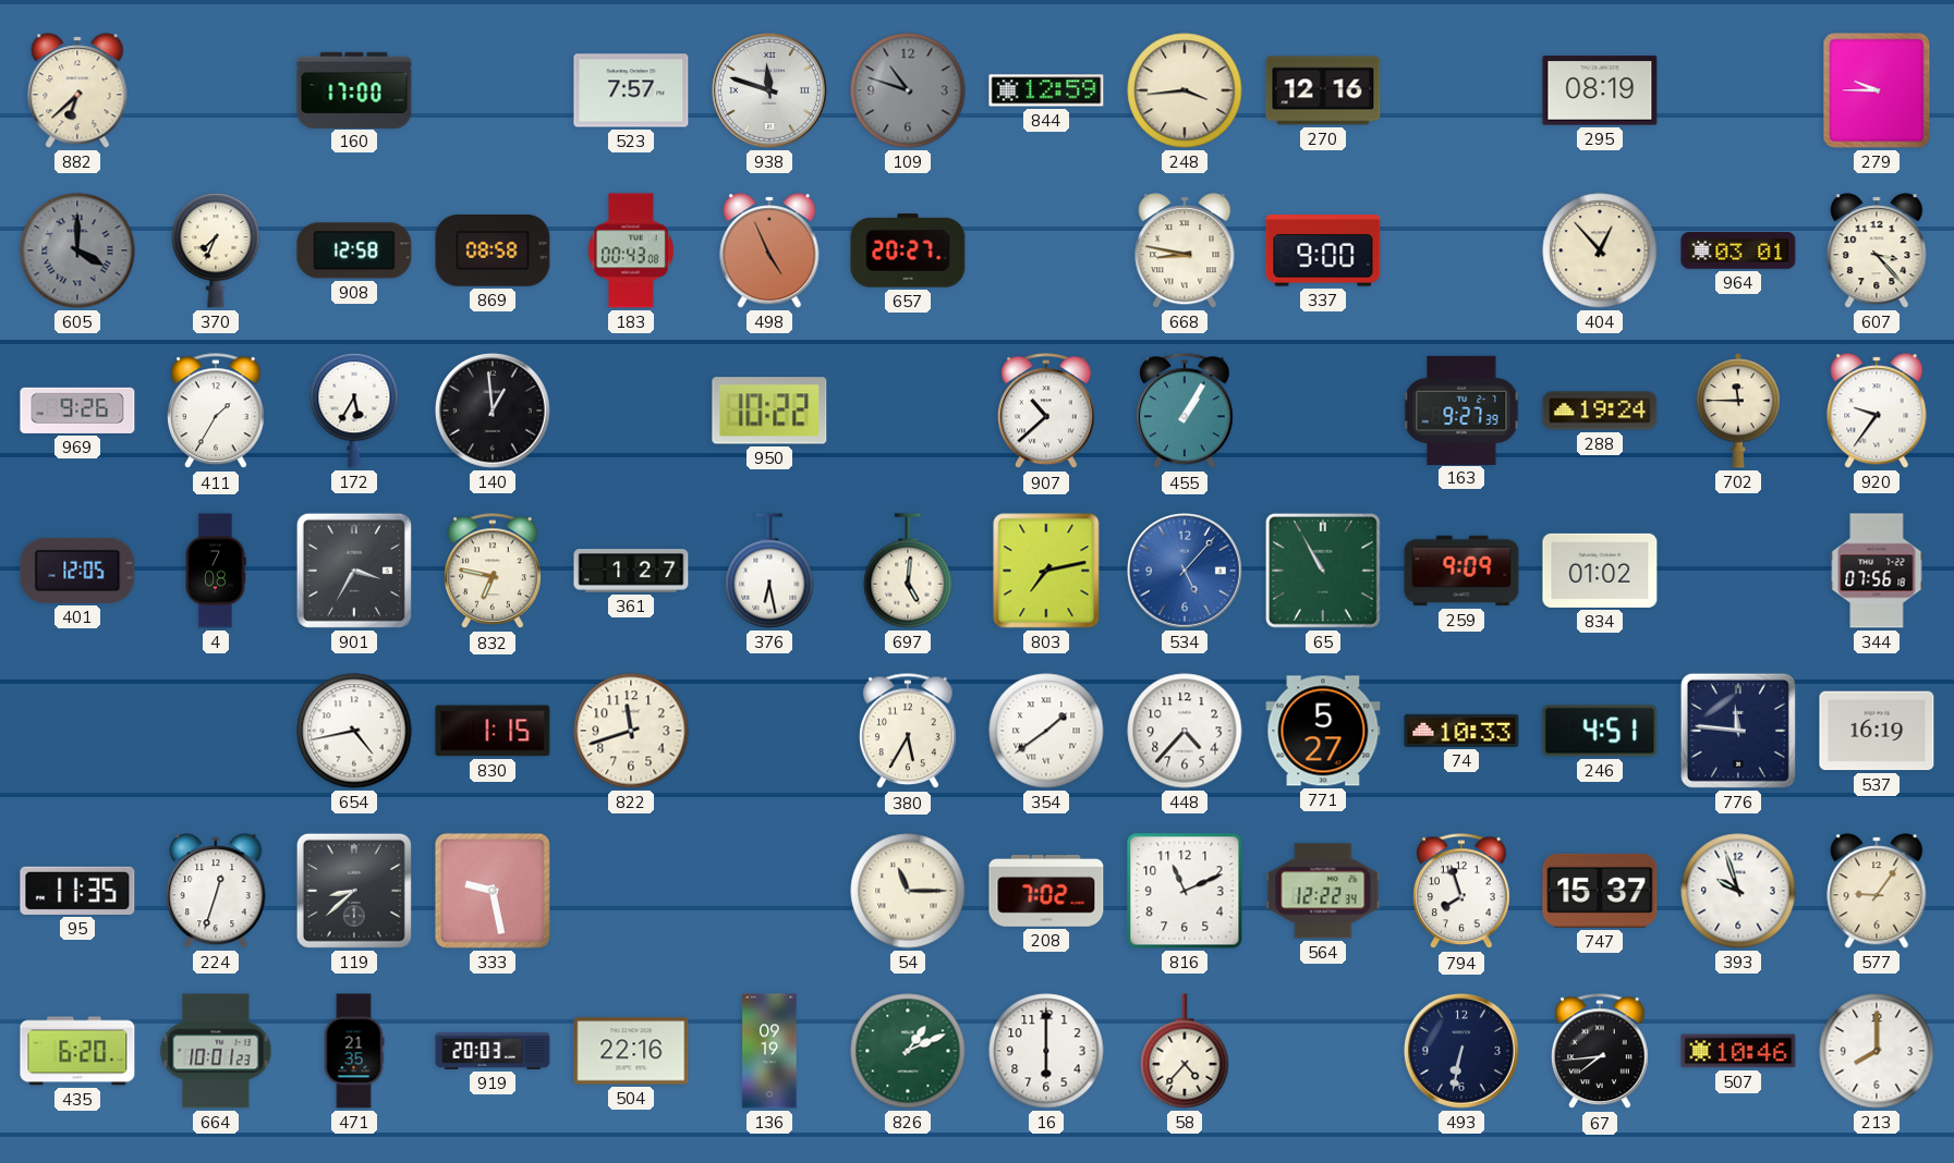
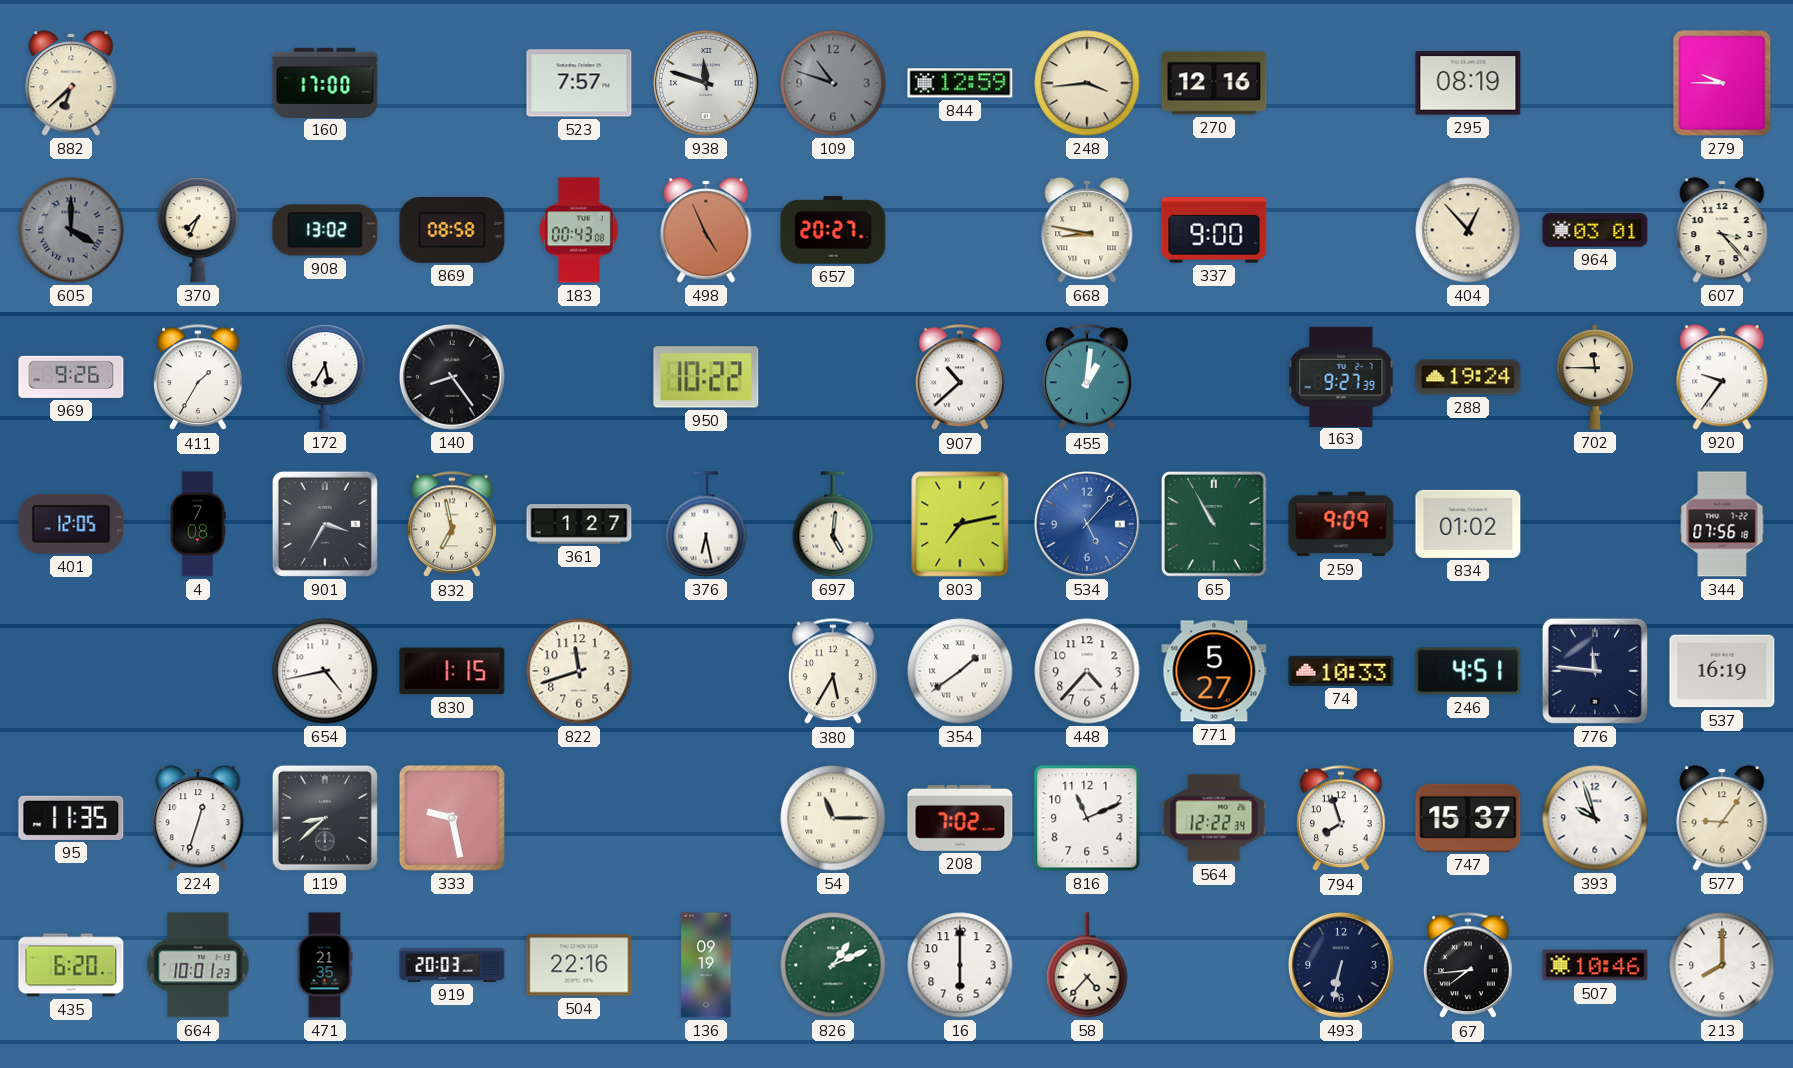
908: 12:58 -> 13:02
140: 12:59 -> 8:24
455: 1:05 -> 1:01
832: 6:47 -> 6:58
